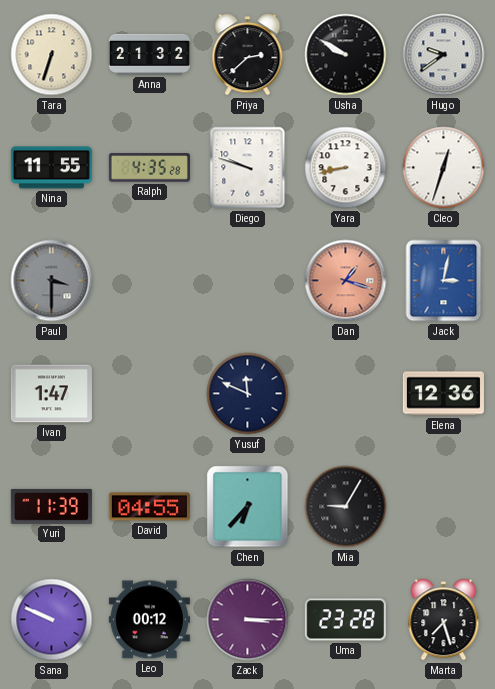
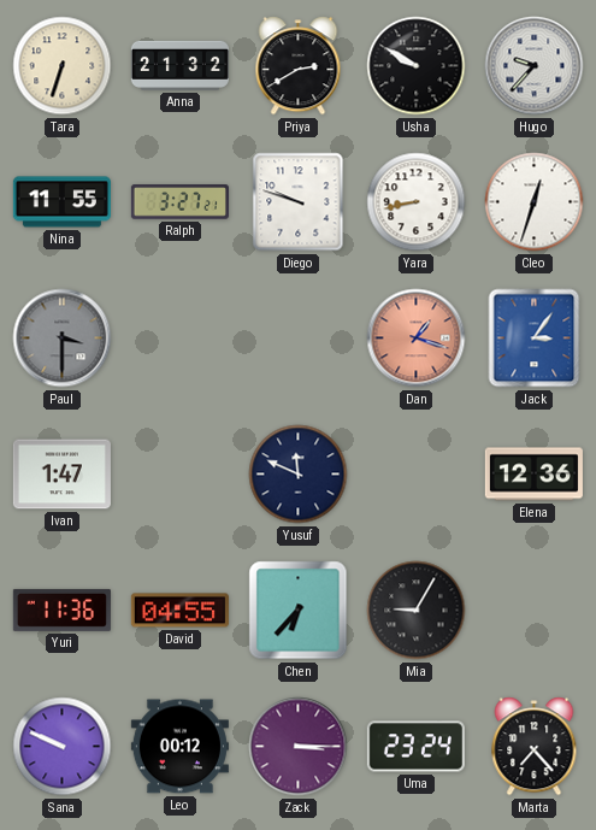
Priya: 2:38 -> 2:40
Hugo: 9:39 -> 9:37
Ralph: 4:35 -> 3:27
Jack: 3:02 -> 3:06
Yuri: 11:39 -> 11:36
Uma: 23:28 -> 23:24
Marta: 7:27 -> 7:23
